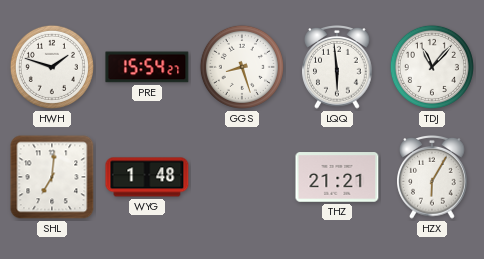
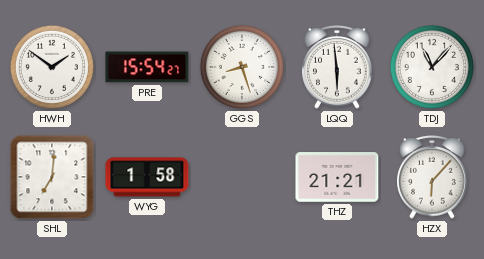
HWH: 1:48 -> 1:51
WYG: 1:48 -> 1:58
HZX: 6:05 -> 6:07
